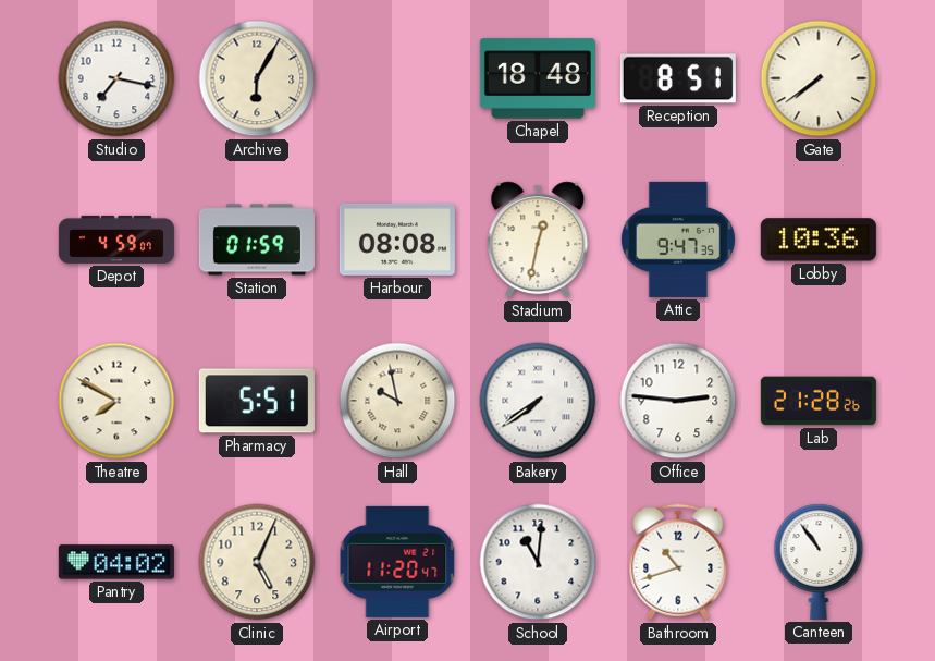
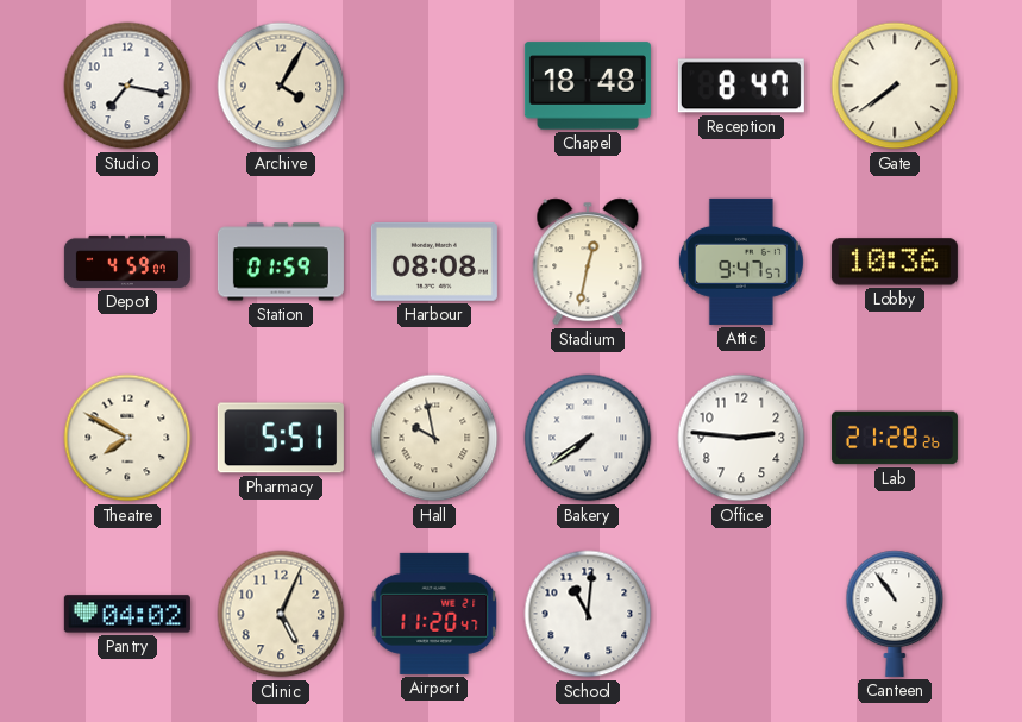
Archive: 6:05 -> 4:05
Reception: 8:51 -> 8:47
Attic: 9:47:35 -> 9:47:57
Bathroom: 10:42 -> none
